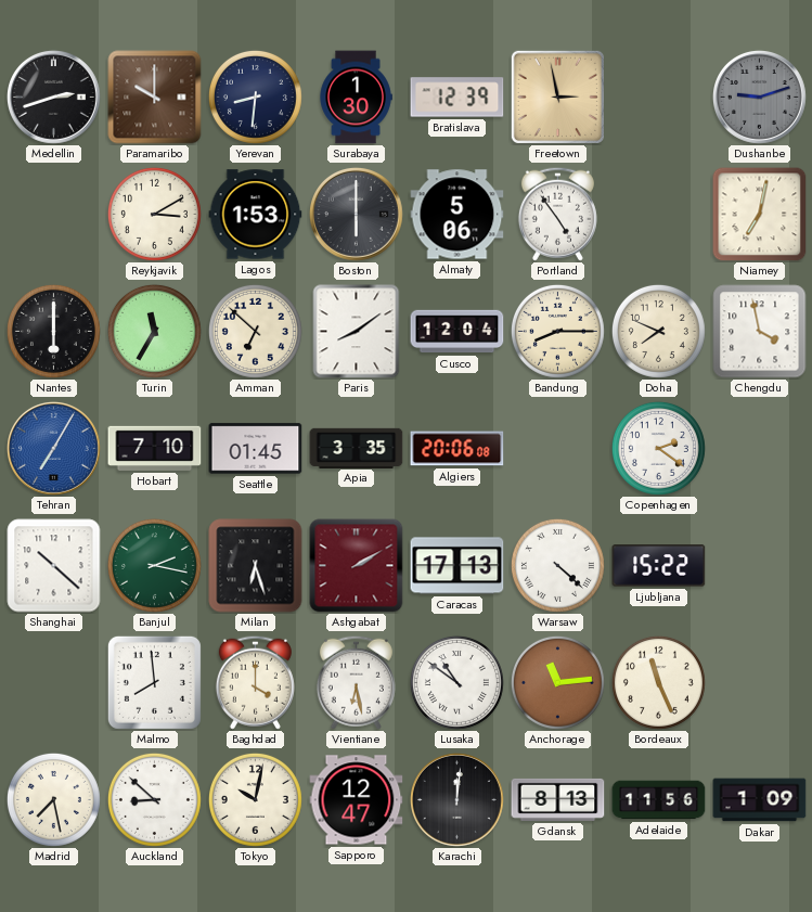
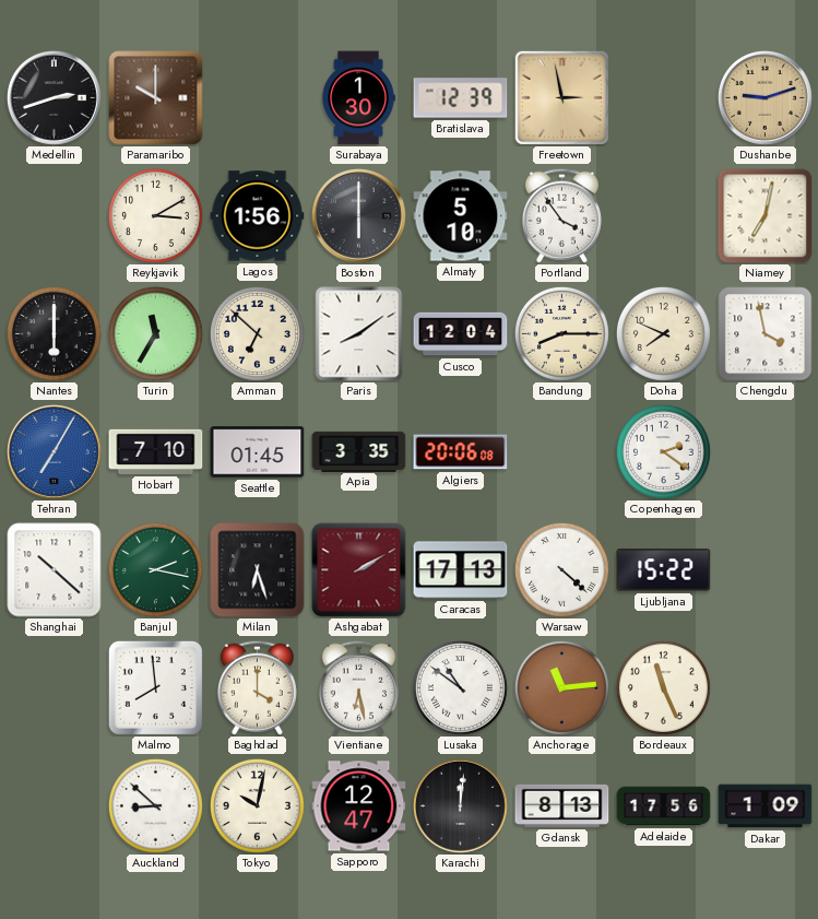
Yerevan: 8:31 -> none
Dushanbe dial: grey -> champagne
Lagos: 1:53 -> 1:56
Almaty: 5:06 -> 5:10
Portland: 4:54 -> 3:54
Madrid: 7:28 -> none
Adelaide: 11:56 -> 17:56
